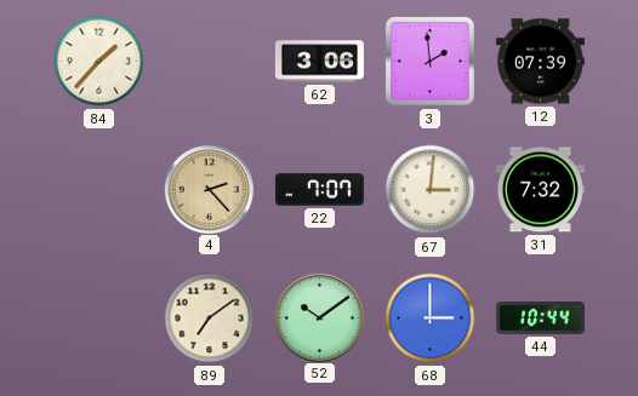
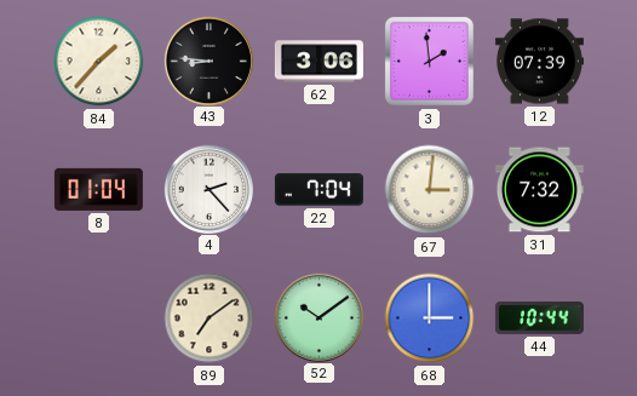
43: none -> 8:46
8: none -> 01:04
4 dial: champagne -> white
22: 7:07 -> 7:04
